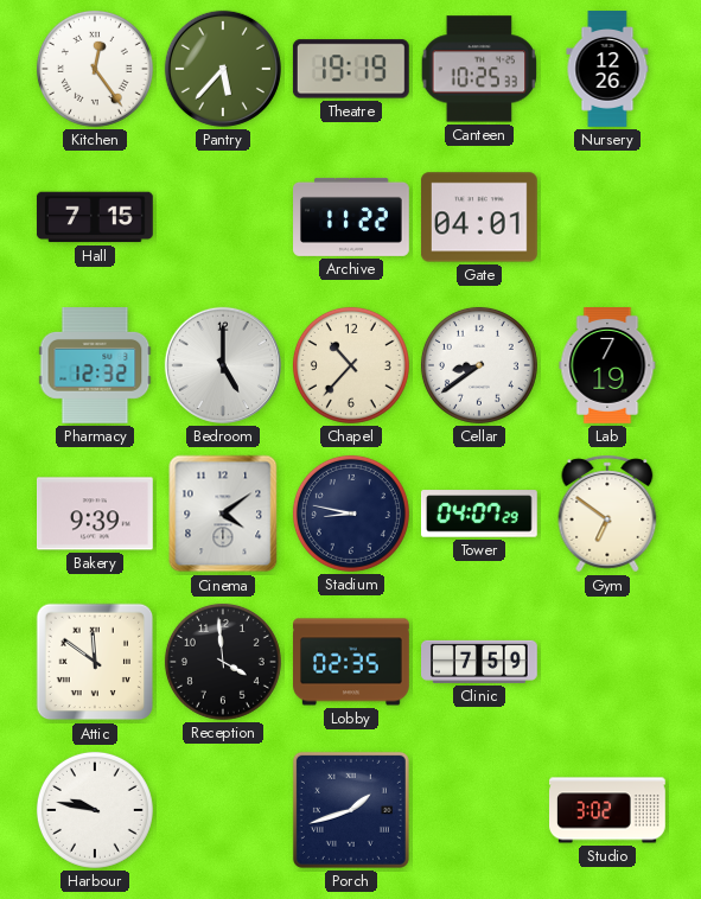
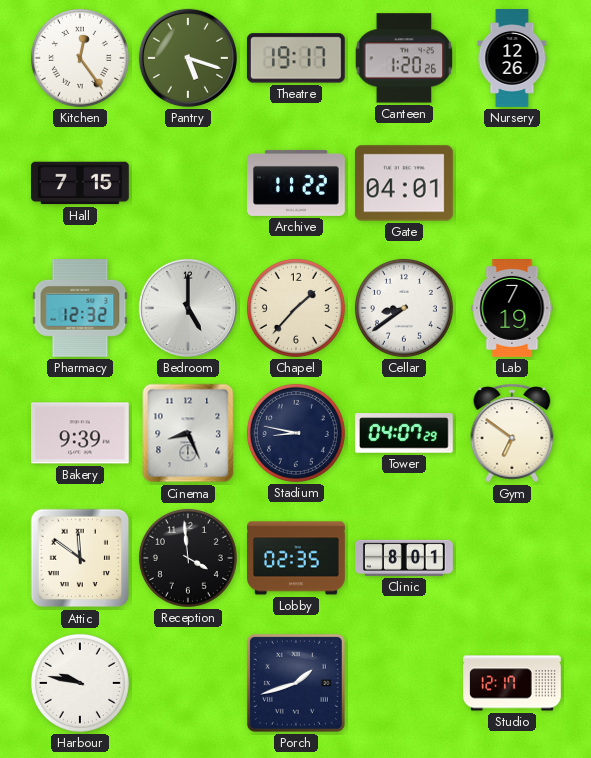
Pantry: 5:37 -> 5:18
Theatre: 19:19 -> 19:17
Canteen: 10:25 -> 1:20
Chapel: 10:37 -> 1:37
Cinema: 4:09 -> 8:26
Clinic: 7:59 -> 8:01
Studio: 3:02 -> 12:17
